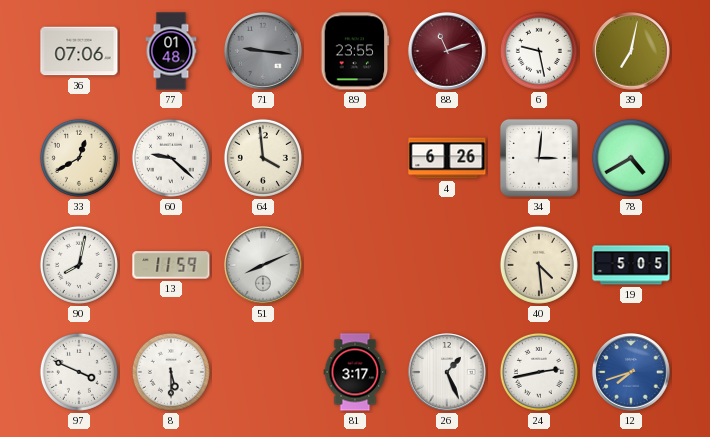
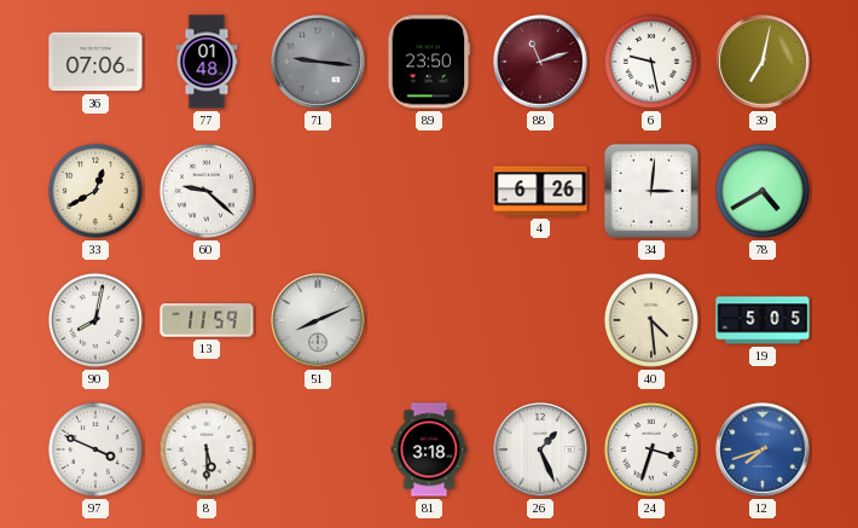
89: 23:55 -> 23:50
64: 3:59 -> none
81: 3:17 -> 3:18
24: 2:43 -> 3:33
